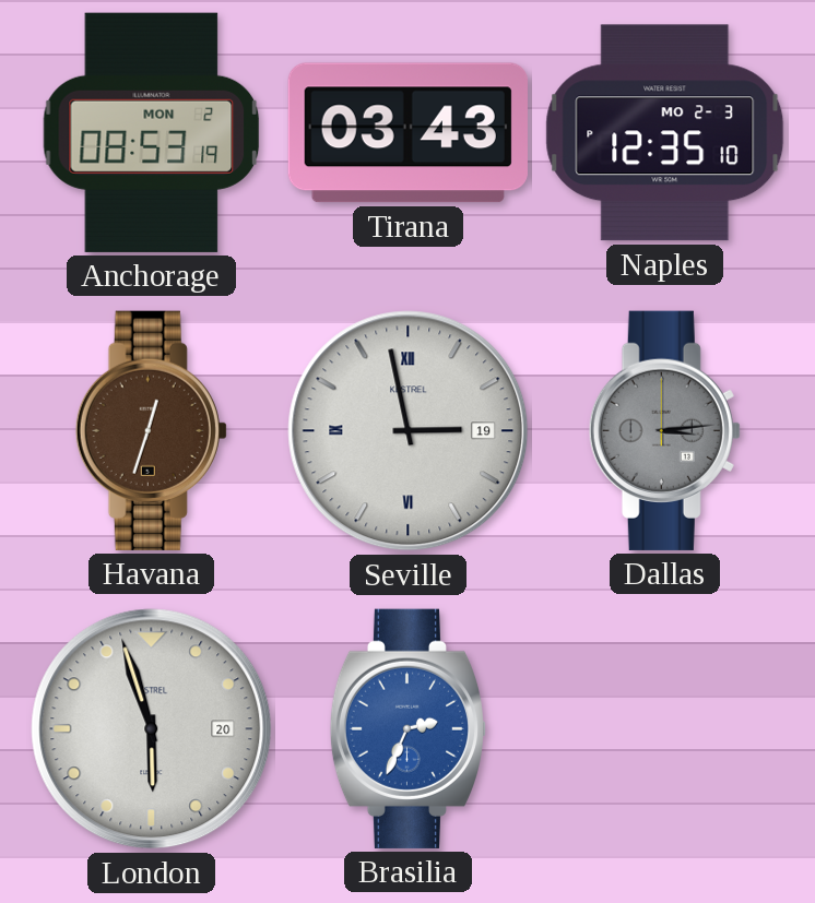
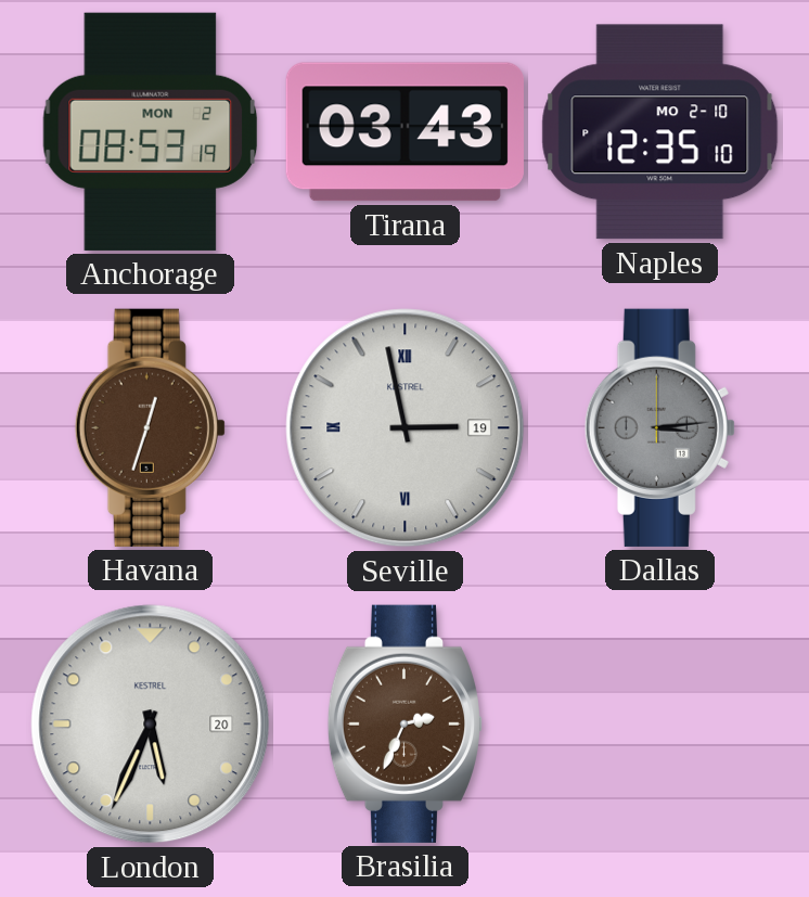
Naples date: MO 2-3 -> MO 2-10
London: 5:57 -> 5:34
Brasilia dial: blue -> brown
